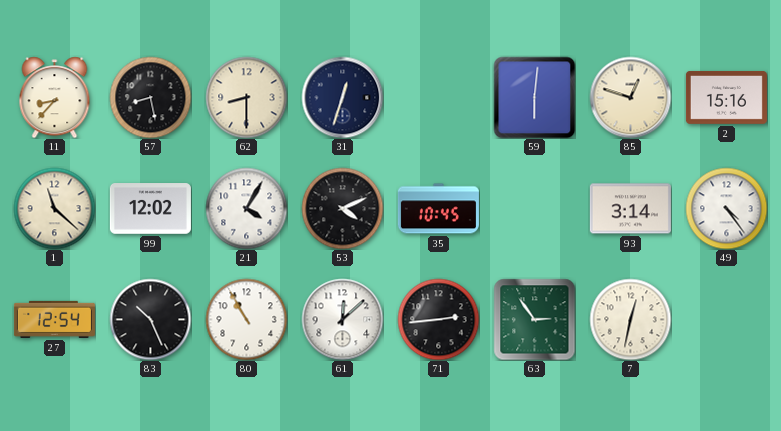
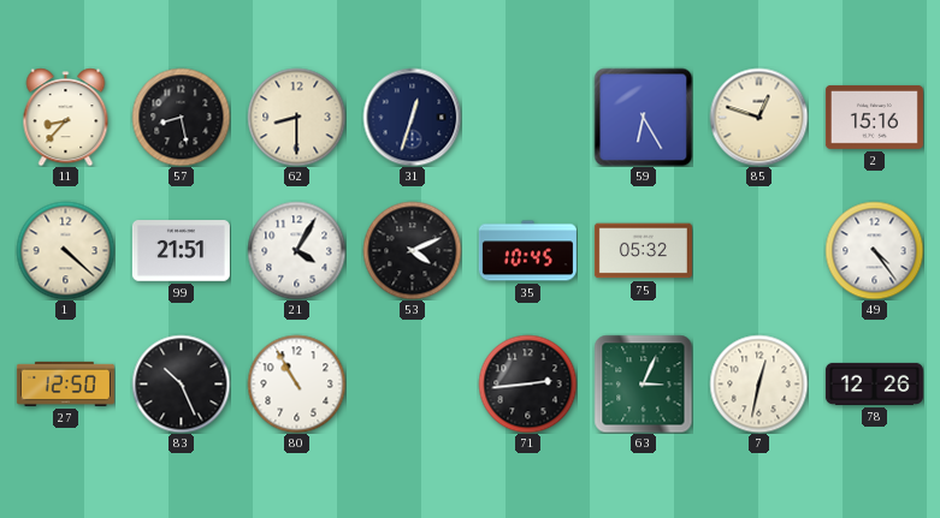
59: 6:01 -> 6:25
1: 11:22 -> 4:22
99: 12:02 -> 21:51
75: none -> 05:32
93: 3:14 -> none
27: 12:54 -> 12:50
61: 12:08 -> none
63: 2:54 -> 3:04
78: none -> 12:26
